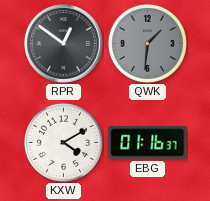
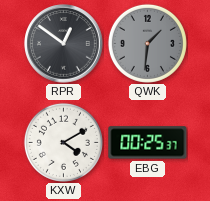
EBG: 01:16 -> 00:25
